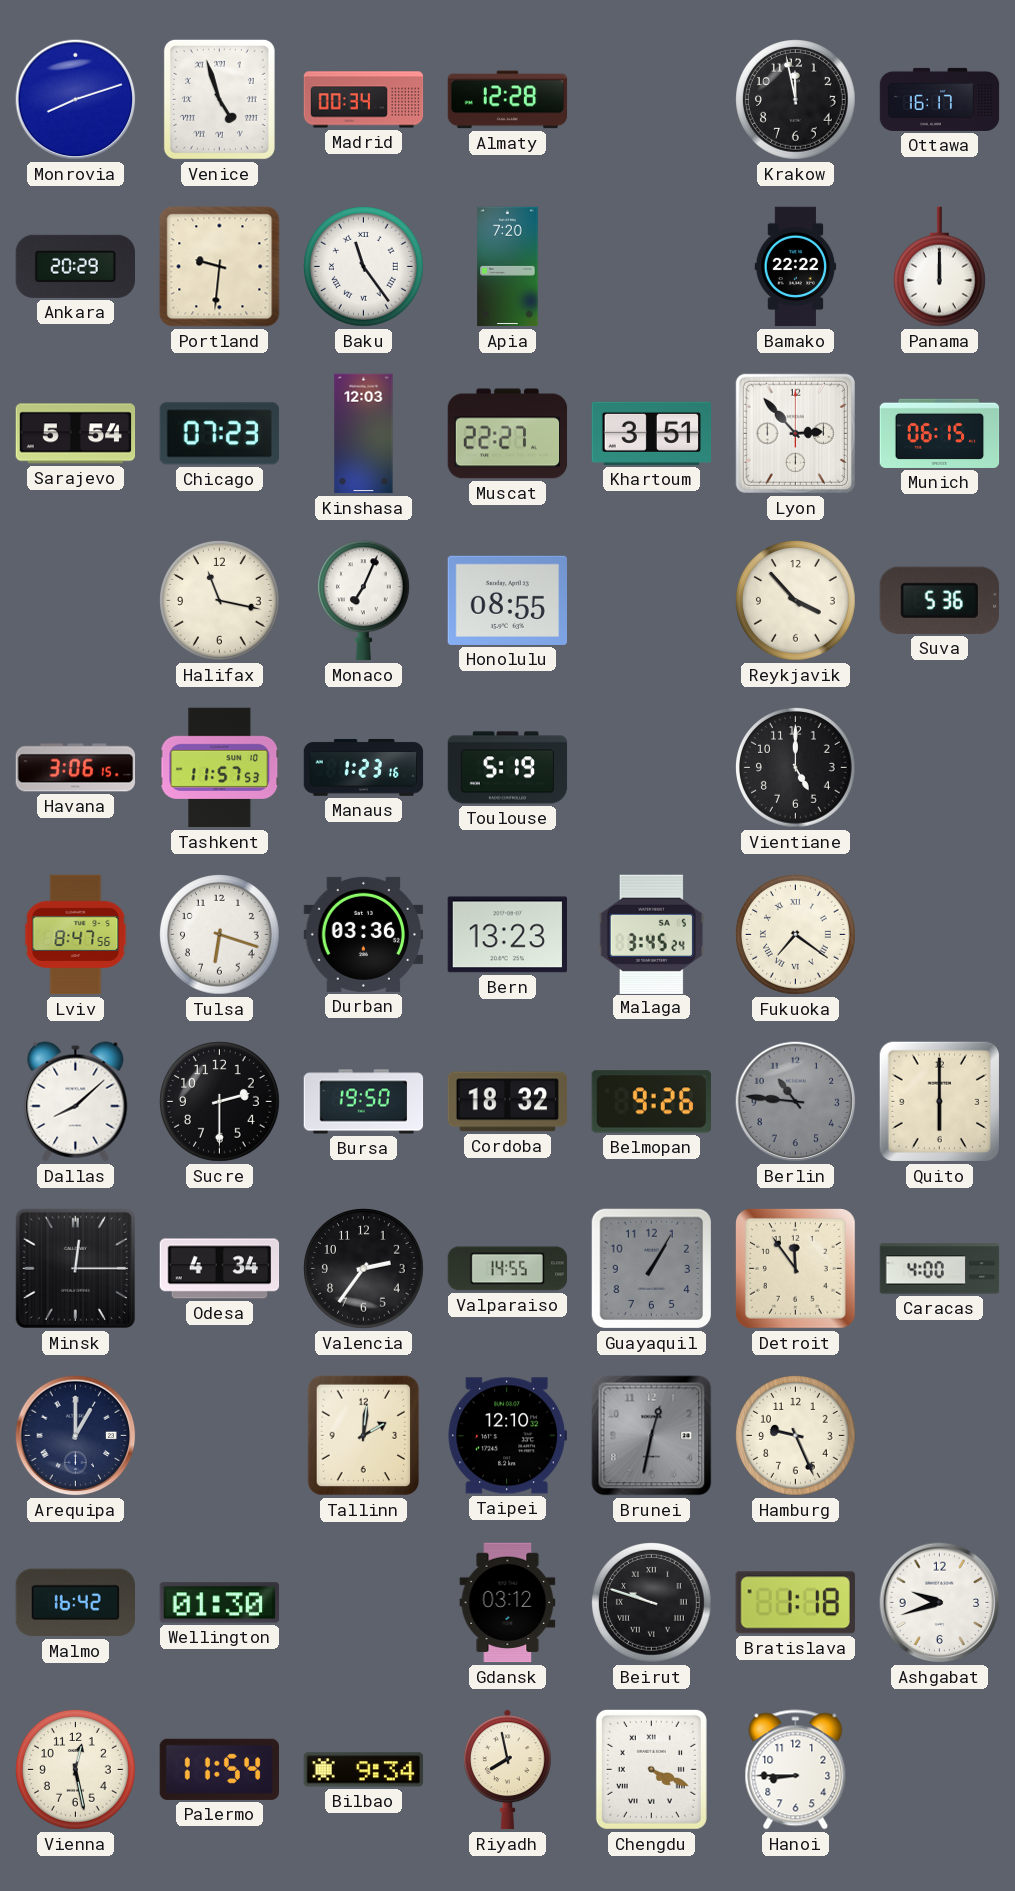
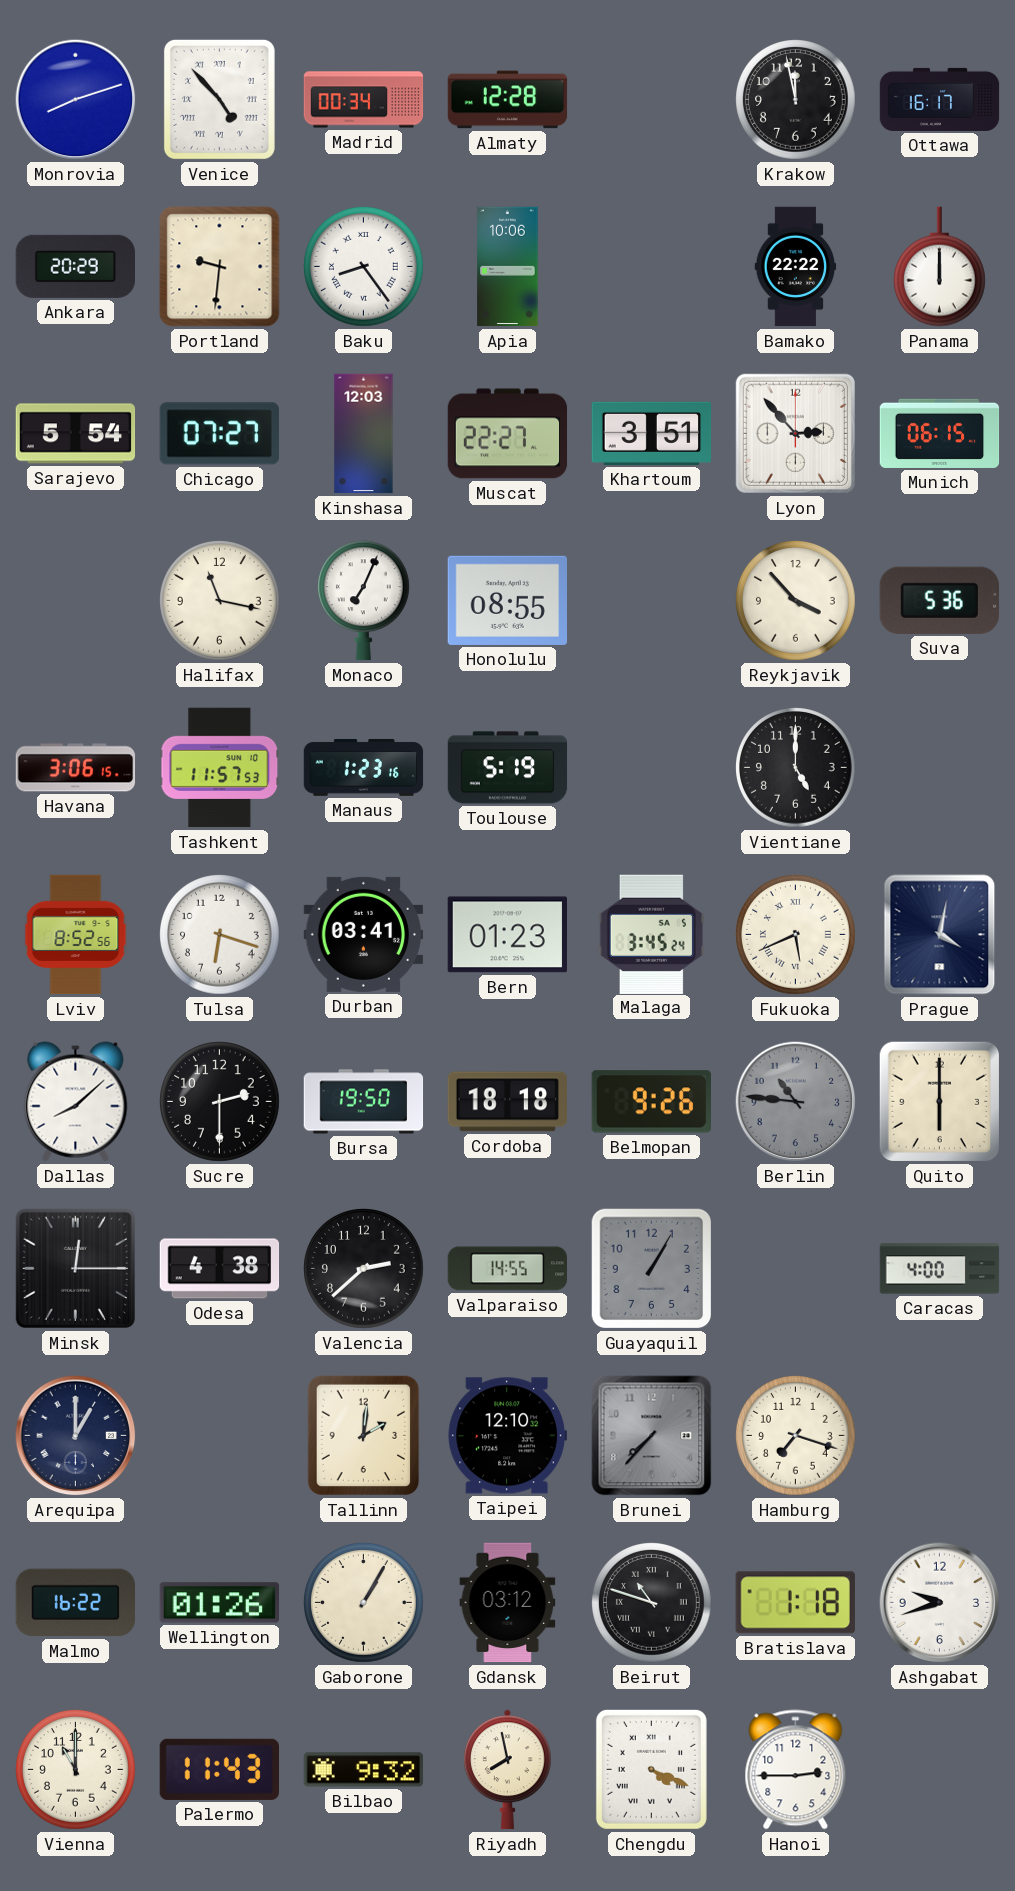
Venice: 4:57 -> 4:53
Baku: 11:24 -> 8:24
Apia: 7:20 -> 10:06
Chicago: 07:23 -> 07:27
Lviv: 8:47 -> 8:52
Durban: 03:36 -> 03:41
Bern: 13:23 -> 01:23
Fukuoka: 7:21 -> 5:41
Prague: none -> 4:02
Cordoba: 18:32 -> 18:18
Odesa: 4:34 -> 4:38
Valencia: 2:36 -> 2:38
Detroit: 11:54 -> none
Brunei: 12:32 -> 7:37
Hamburg: 9:26 -> 7:18
Malmo: 16:42 -> 16:22
Wellington: 01:30 -> 01:26
Gaborone: none -> 1:05
Beirut: 9:48 -> 10:48
Vienna: 12:28 -> 11:00
Palermo: 11:54 -> 11:43
Bilbao: 9:34 -> 9:32
Hanoi: 8:45 -> 2:45
